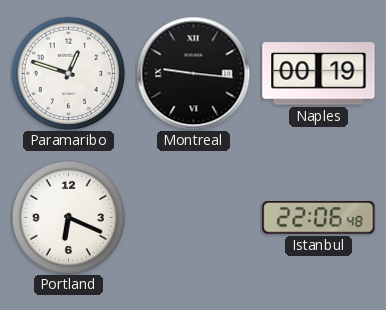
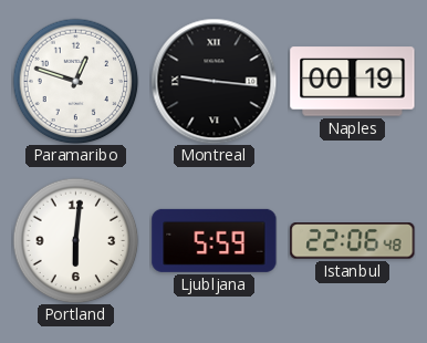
Portland: 6:19 -> 6:01
Ljubljana: none -> 5:59
